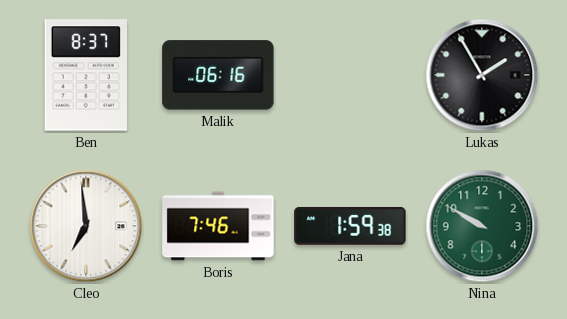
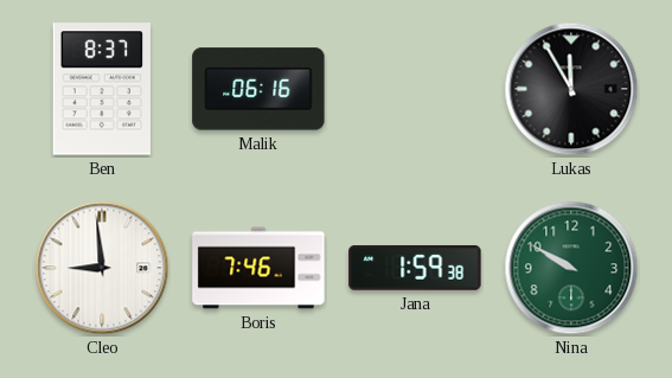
Lukas: 1:55 -> 11:55
Cleo: 6:59 -> 8:59
